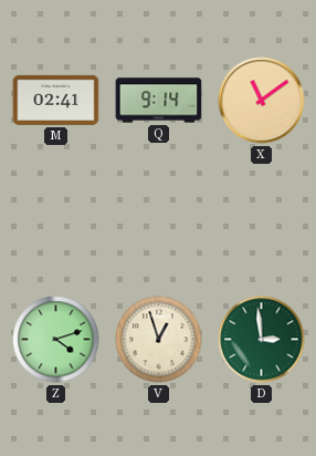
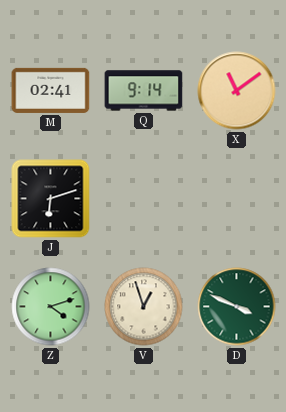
J: none -> 6:12
D: 2:59 -> 3:49
